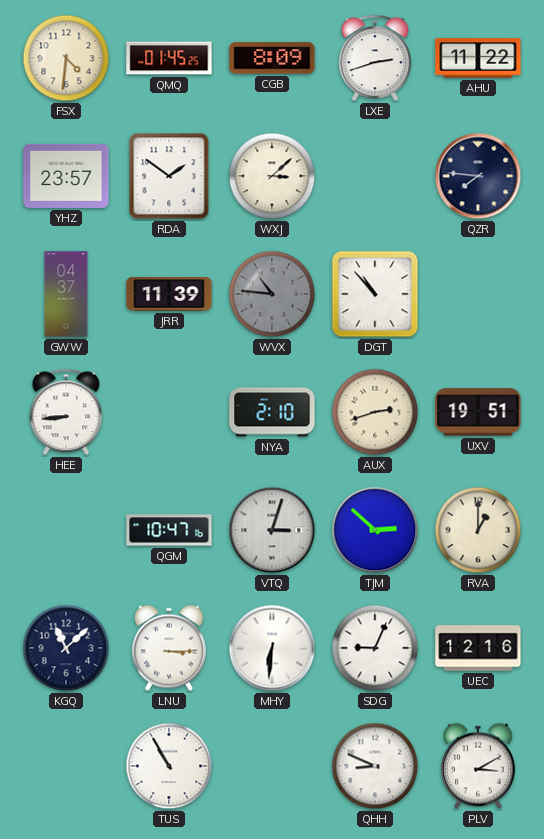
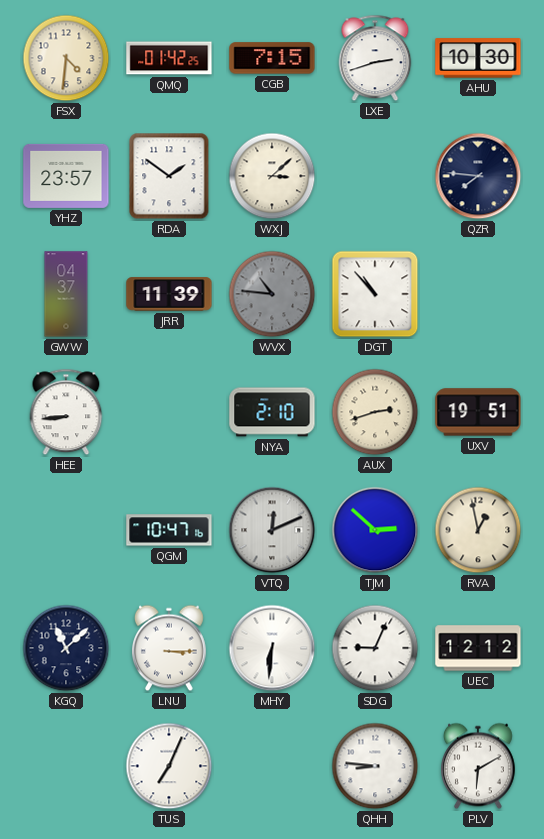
QMQ: 01:45 -> 01:42
CGB: 8:09 -> 7:15
AHU: 11:22 -> 10:30
VTQ: 3:03 -> 12:11
RVA: 1:00 -> 12:58
UEC: 12:16 -> 12:12
TUS: 10:55 -> 7:04
QHH: 8:49 -> 8:46
PLV: 3:10 -> 6:10
